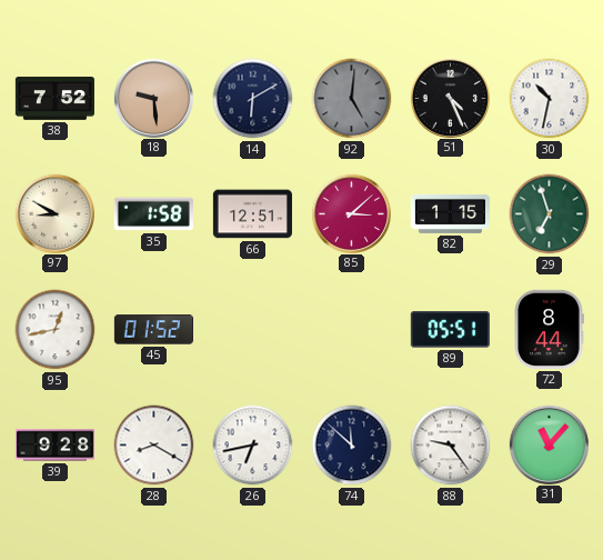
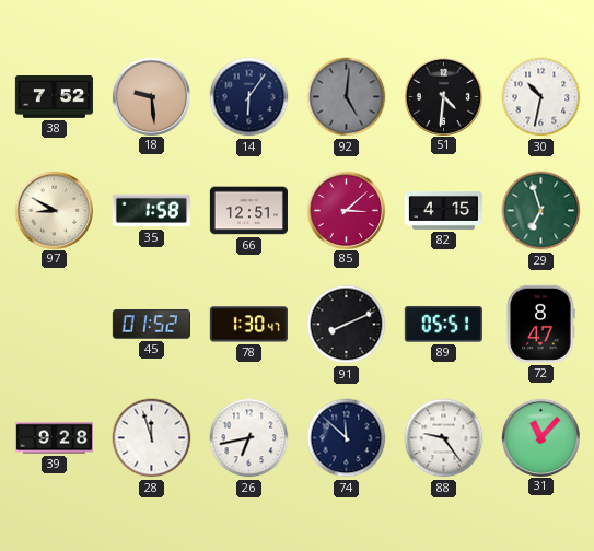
14: 6:10 -> 6:06
51: 4:26 -> 4:31
82: 1:15 -> 4:15
95: 12:43 -> none
78: none -> 1:30
91: none -> 8:11
72: 8:44 -> 8:47
28: 8:20 -> 11:57
